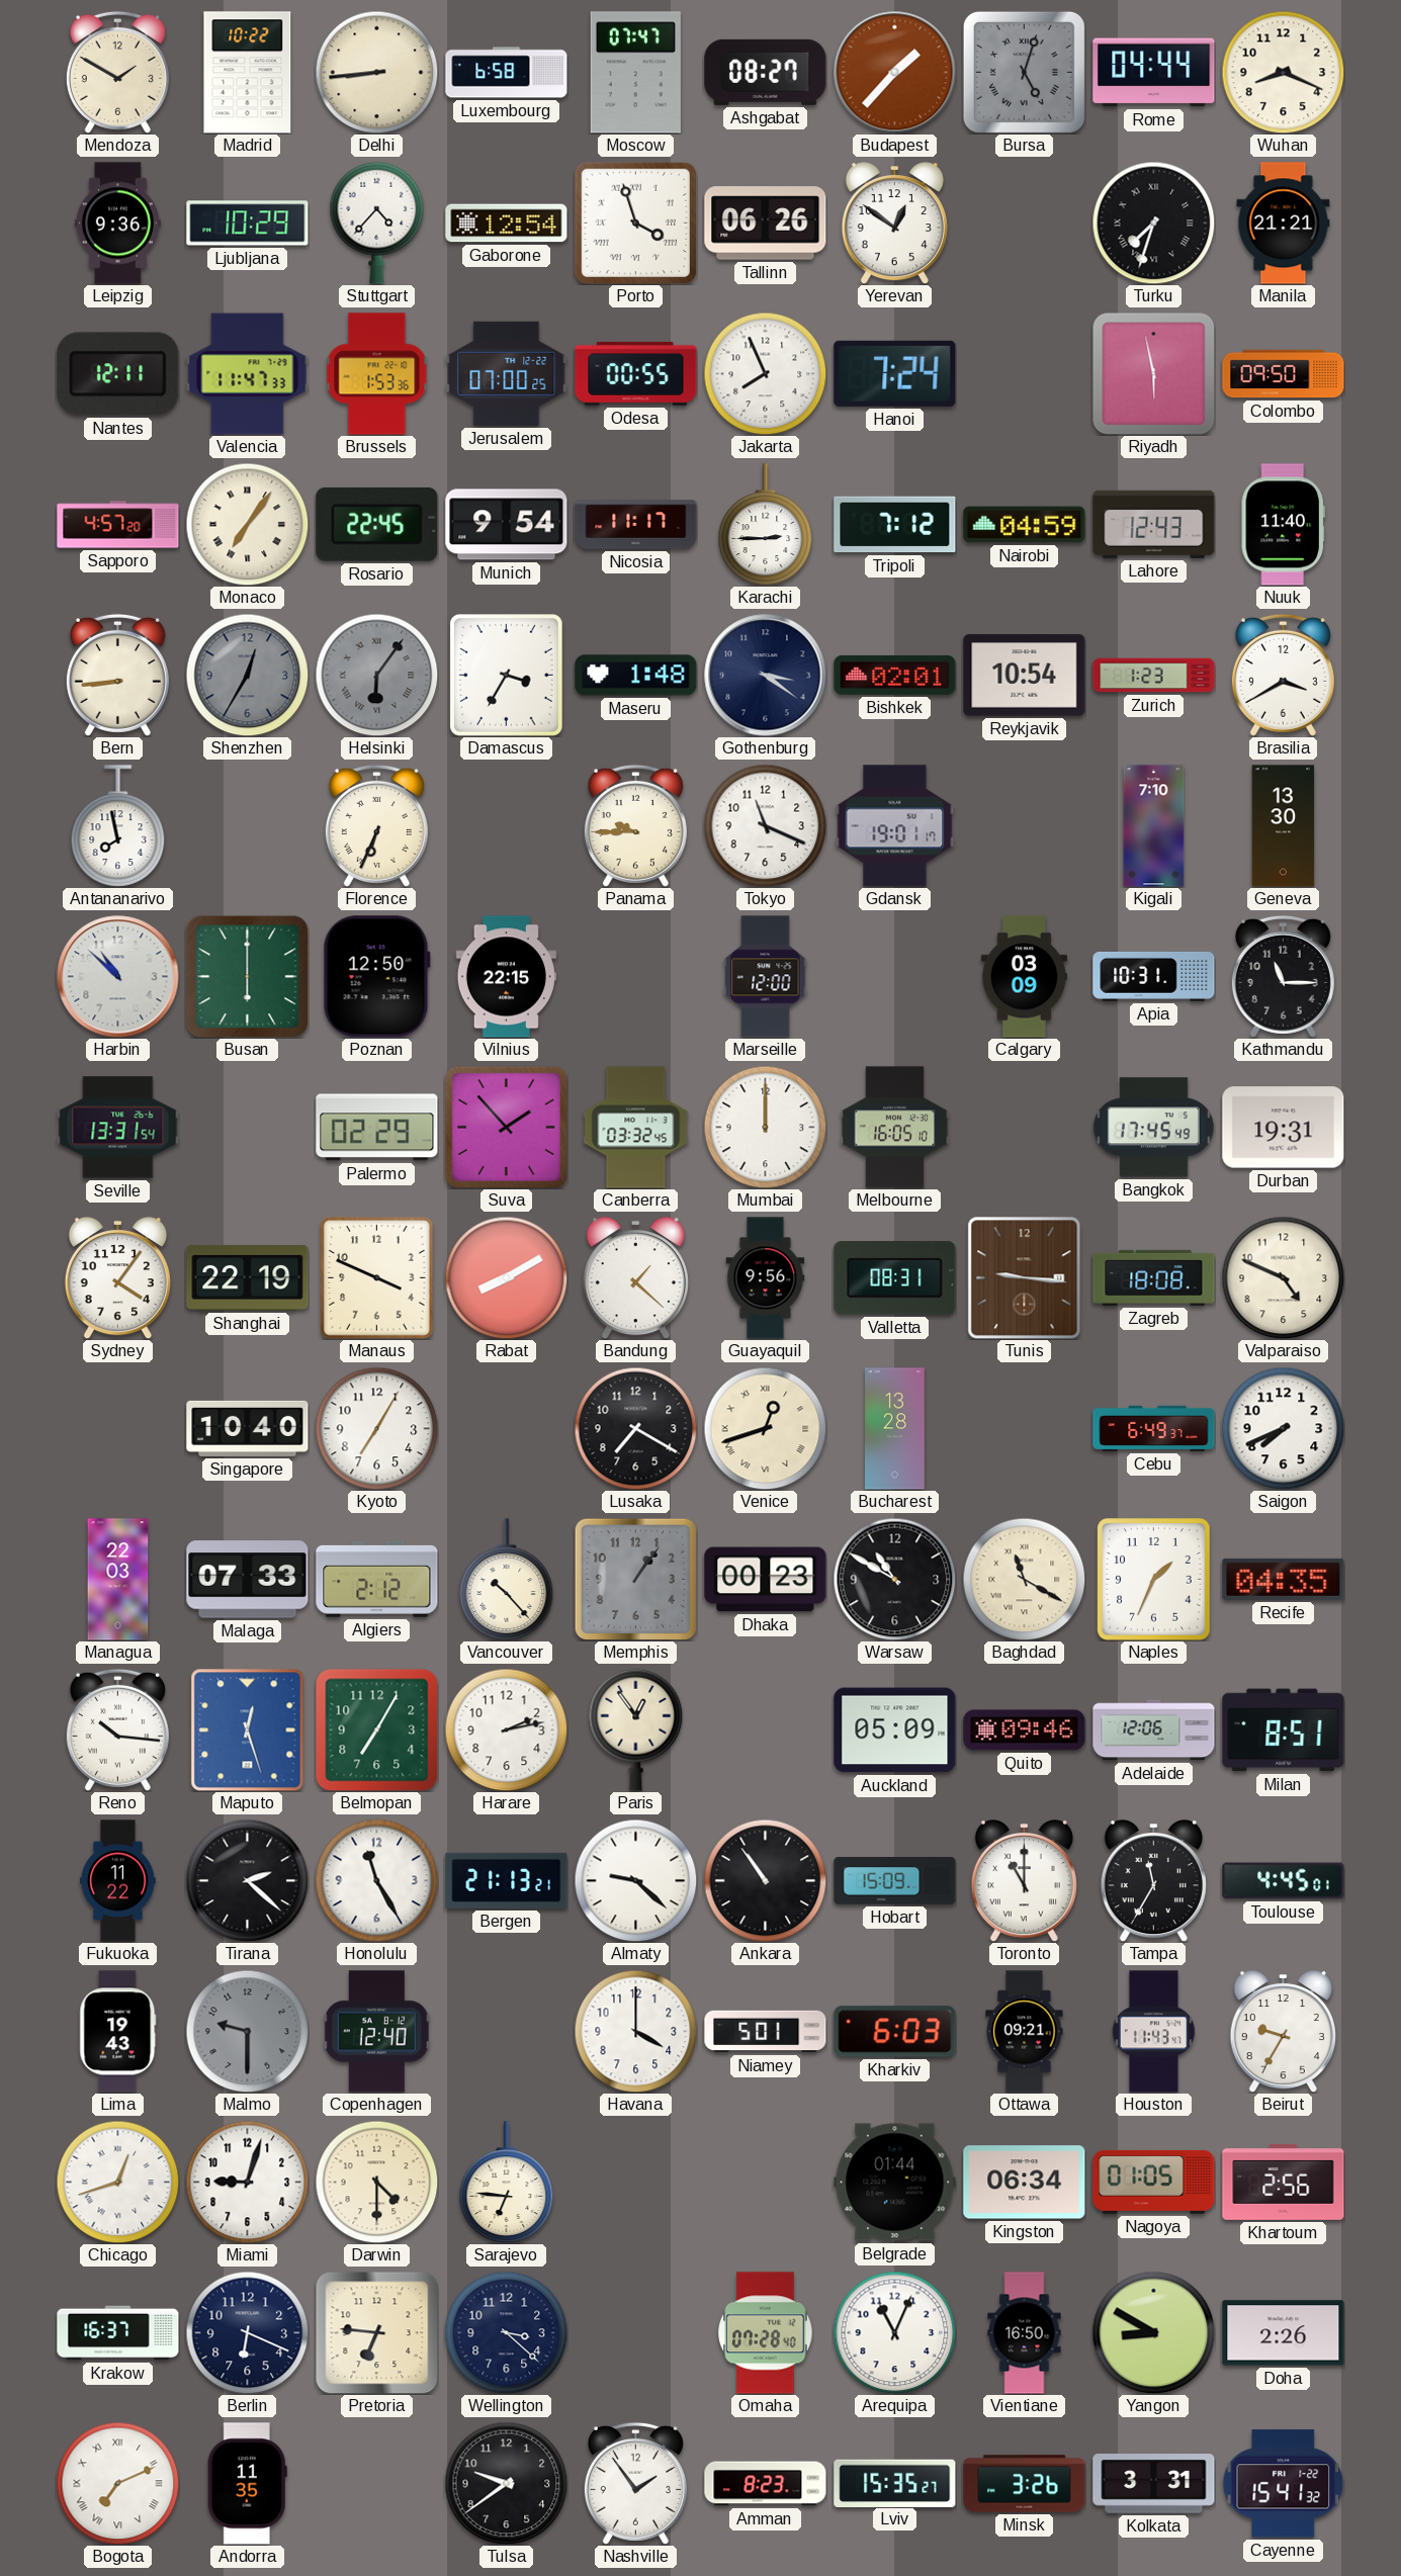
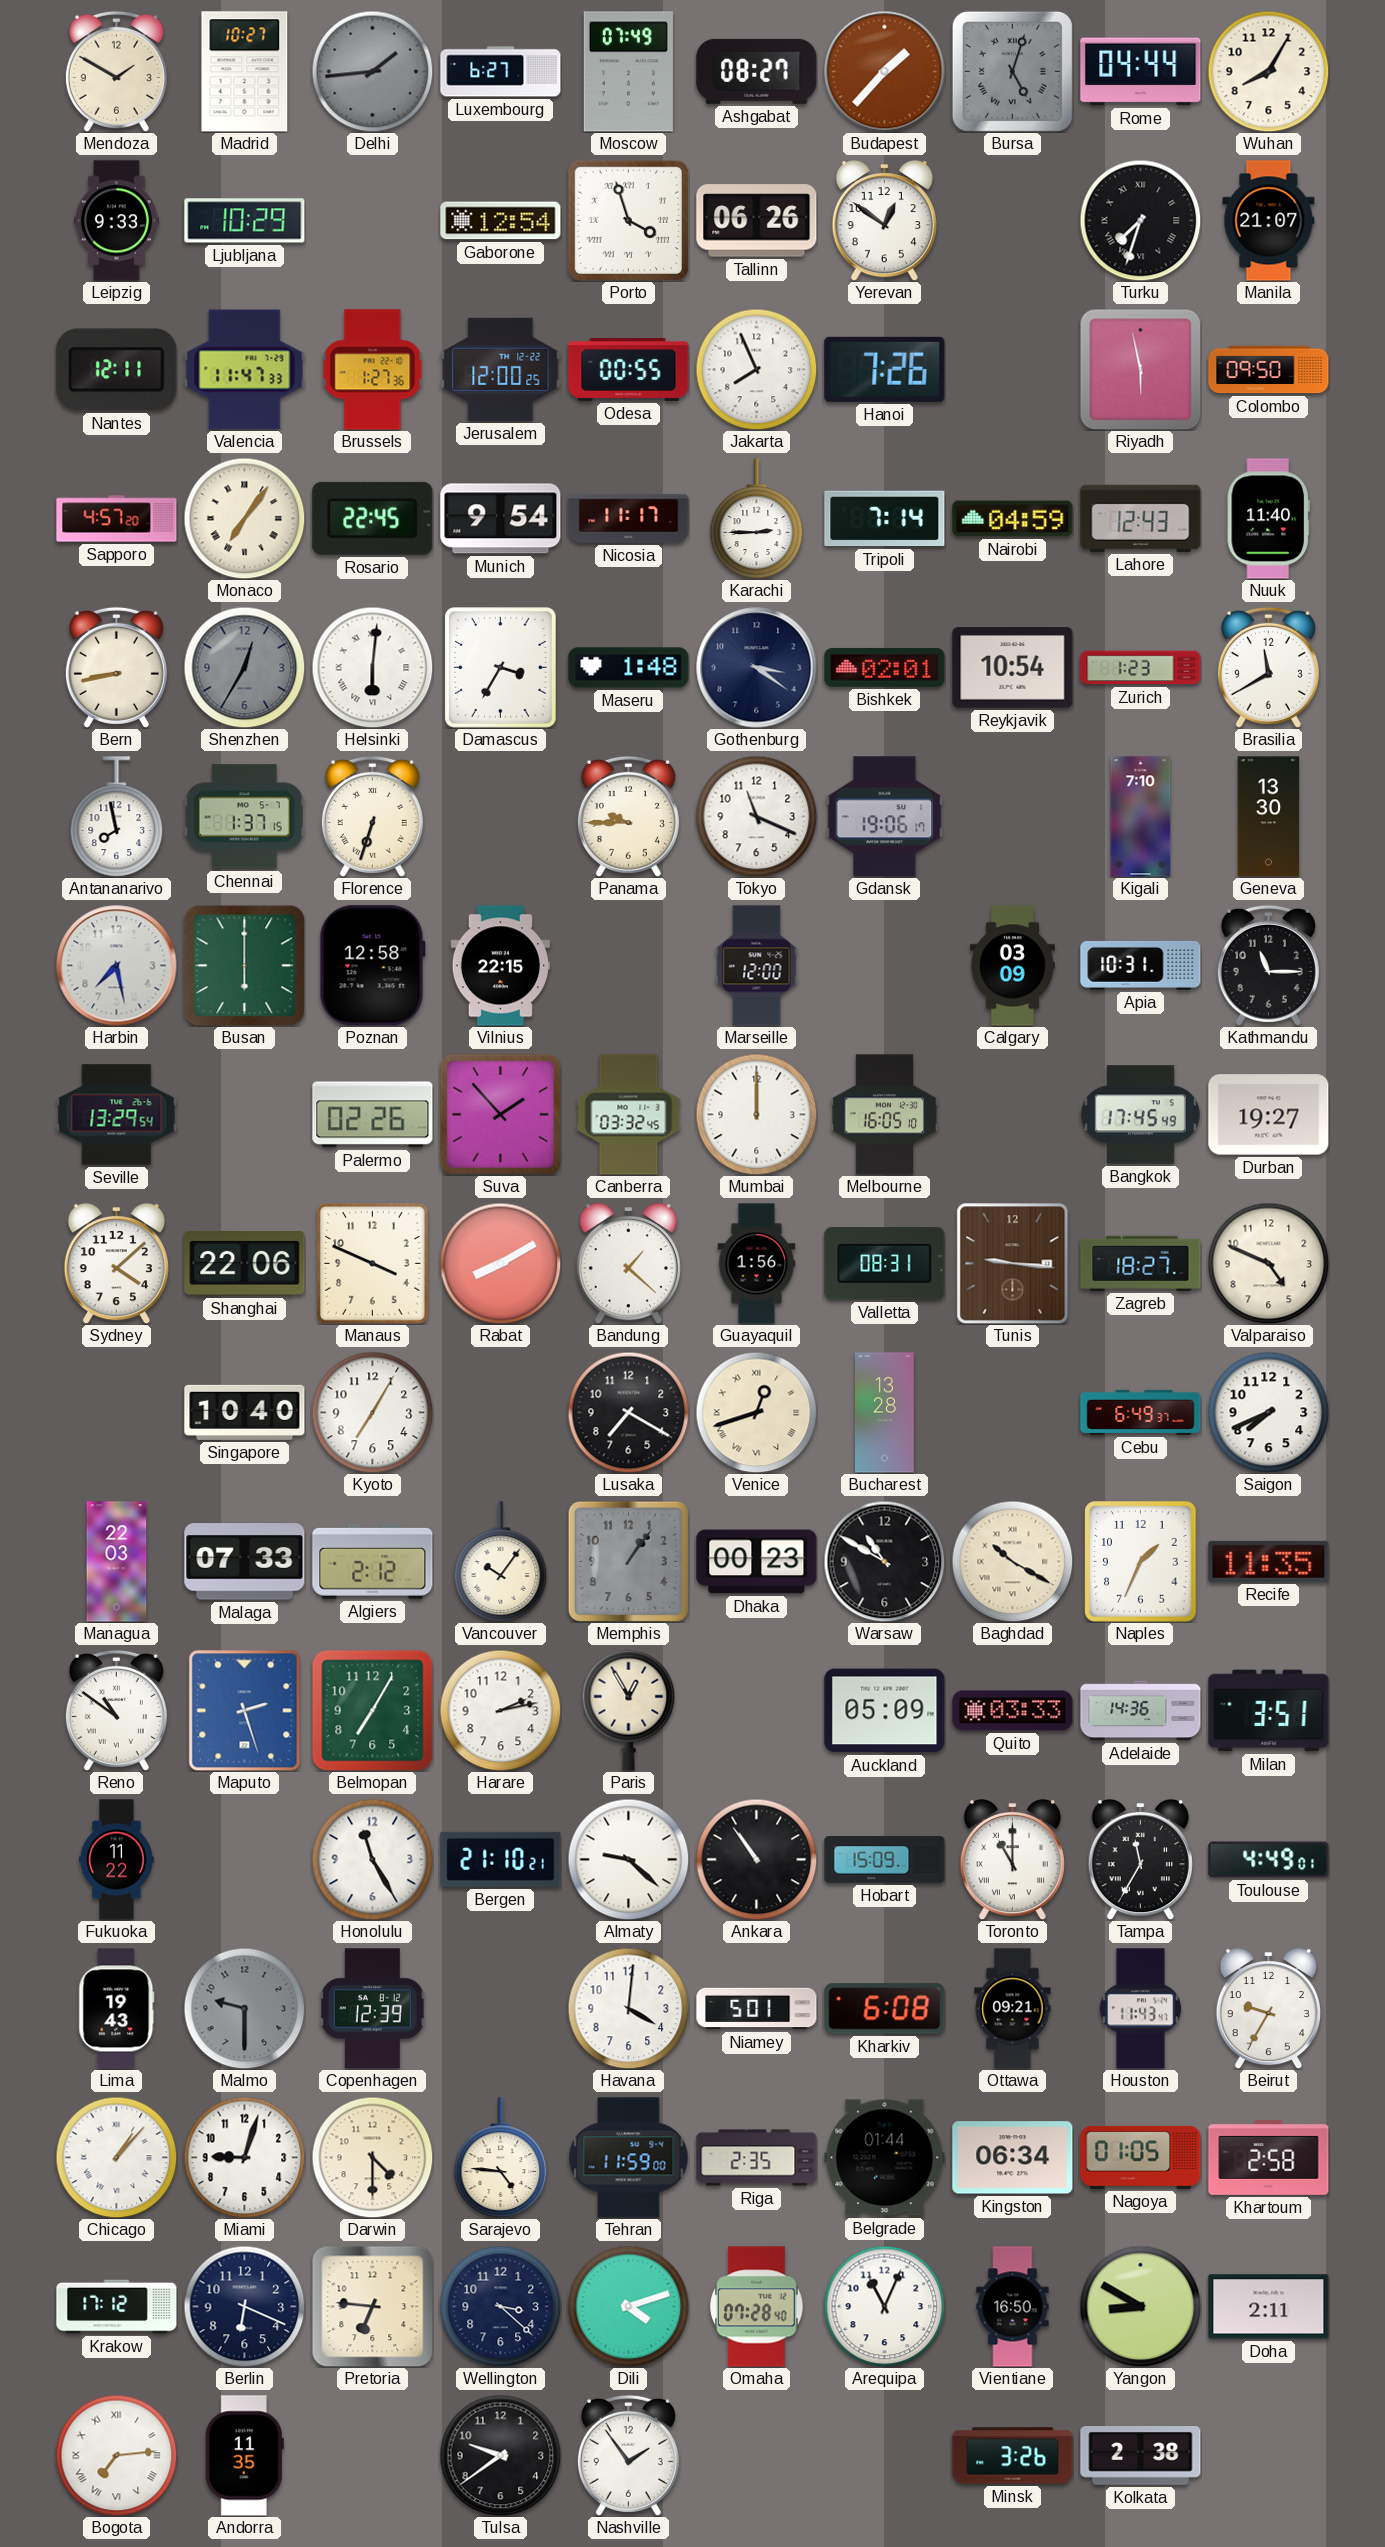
Madrid: 10:22 -> 10:27
Delhi: 8:44 -> 1:44
Delhi dial: cream -> grey
Luxembourg: 6:58 -> 6:27
Moscow: 07:47 -> 07:49
Wuhan: 8:19 -> 8:05
Leipzig: 9:36 -> 9:33
Stuttgart: 4:37 -> none
Manila: 21:21 -> 21:07
Brussels: 1:53 -> 1:27
Jerusalem: 07:00 -> 12:00
Hanoi: 7:24 -> 7:26
Tripoli: 7:12 -> 7:14
Bern: 8:44 -> 8:43
Helsinki: 6:06 -> 6:01
Helsinki dial: grey -> white
Brasilia: 3:40 -> 11:40
Chennai: none -> 1:37
Florence: 6:34 -> 6:33
Gdansk: 19:01 -> 19:06
Harbin: 10:52 -> 7:28
Poznan: 12:50 -> 12:58
Seville: 13:31 -> 13:29
Palermo: 02:29 -> 02:26
Durban: 19:31 -> 19:27
Sydney: 4:06 -> 4:08
Shanghai: 22:19 -> 22:06
Guayaquil: 9:56 -> 1:56
Zagreb: 18:08 -> 18:27
Vancouver: 10:23 -> 10:06
Baghdad: 11:20 -> 10:20
Recife: 04:35 -> 11:35
Reno: 10:16 -> 10:51
Maputo: 12:27 -> 2:27
Paris: 12:54 -> 12:55
Quito: 09:46 -> 03:33
Adelaide: 12:06 -> 14:36
Milan: 8:51 -> 3:51
Tirana: 2:22 -> none
Bergen: 21:13 -> 21:10
Toulouse: 4:45 -> 4:49
Copenhagen: 12:40 -> 12:39
Havana: 4:00 -> 4:01
Kharkiv: 6:03 -> 6:08
Chicago: 12:42 -> 1:07
Sarajevo: 6:46 -> 4:46
Tehran: none -> 11:59
Riga: none -> 2:35
Khartoum: 2:56 -> 2:58
Krakow: 16:37 -> 17:12
Dili: none -> 4:12
Doha: 2:26 -> 2:11
Bogota: 7:11 -> 7:14
Amman: 8:23 -> none
Lviv: 15:35 -> none
Kolkata: 3:31 -> 2:38
Cayenne: 15:41 -> none
